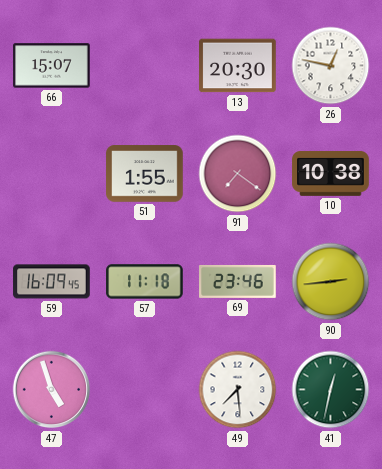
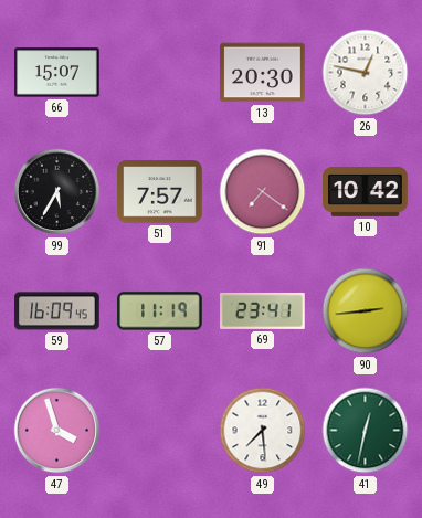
99: none -> 5:35
51: 1:55 -> 7:57
10: 10:38 -> 10:42
57: 11:18 -> 11:19
69: 23:46 -> 23:41
47: 4:57 -> 3:57
